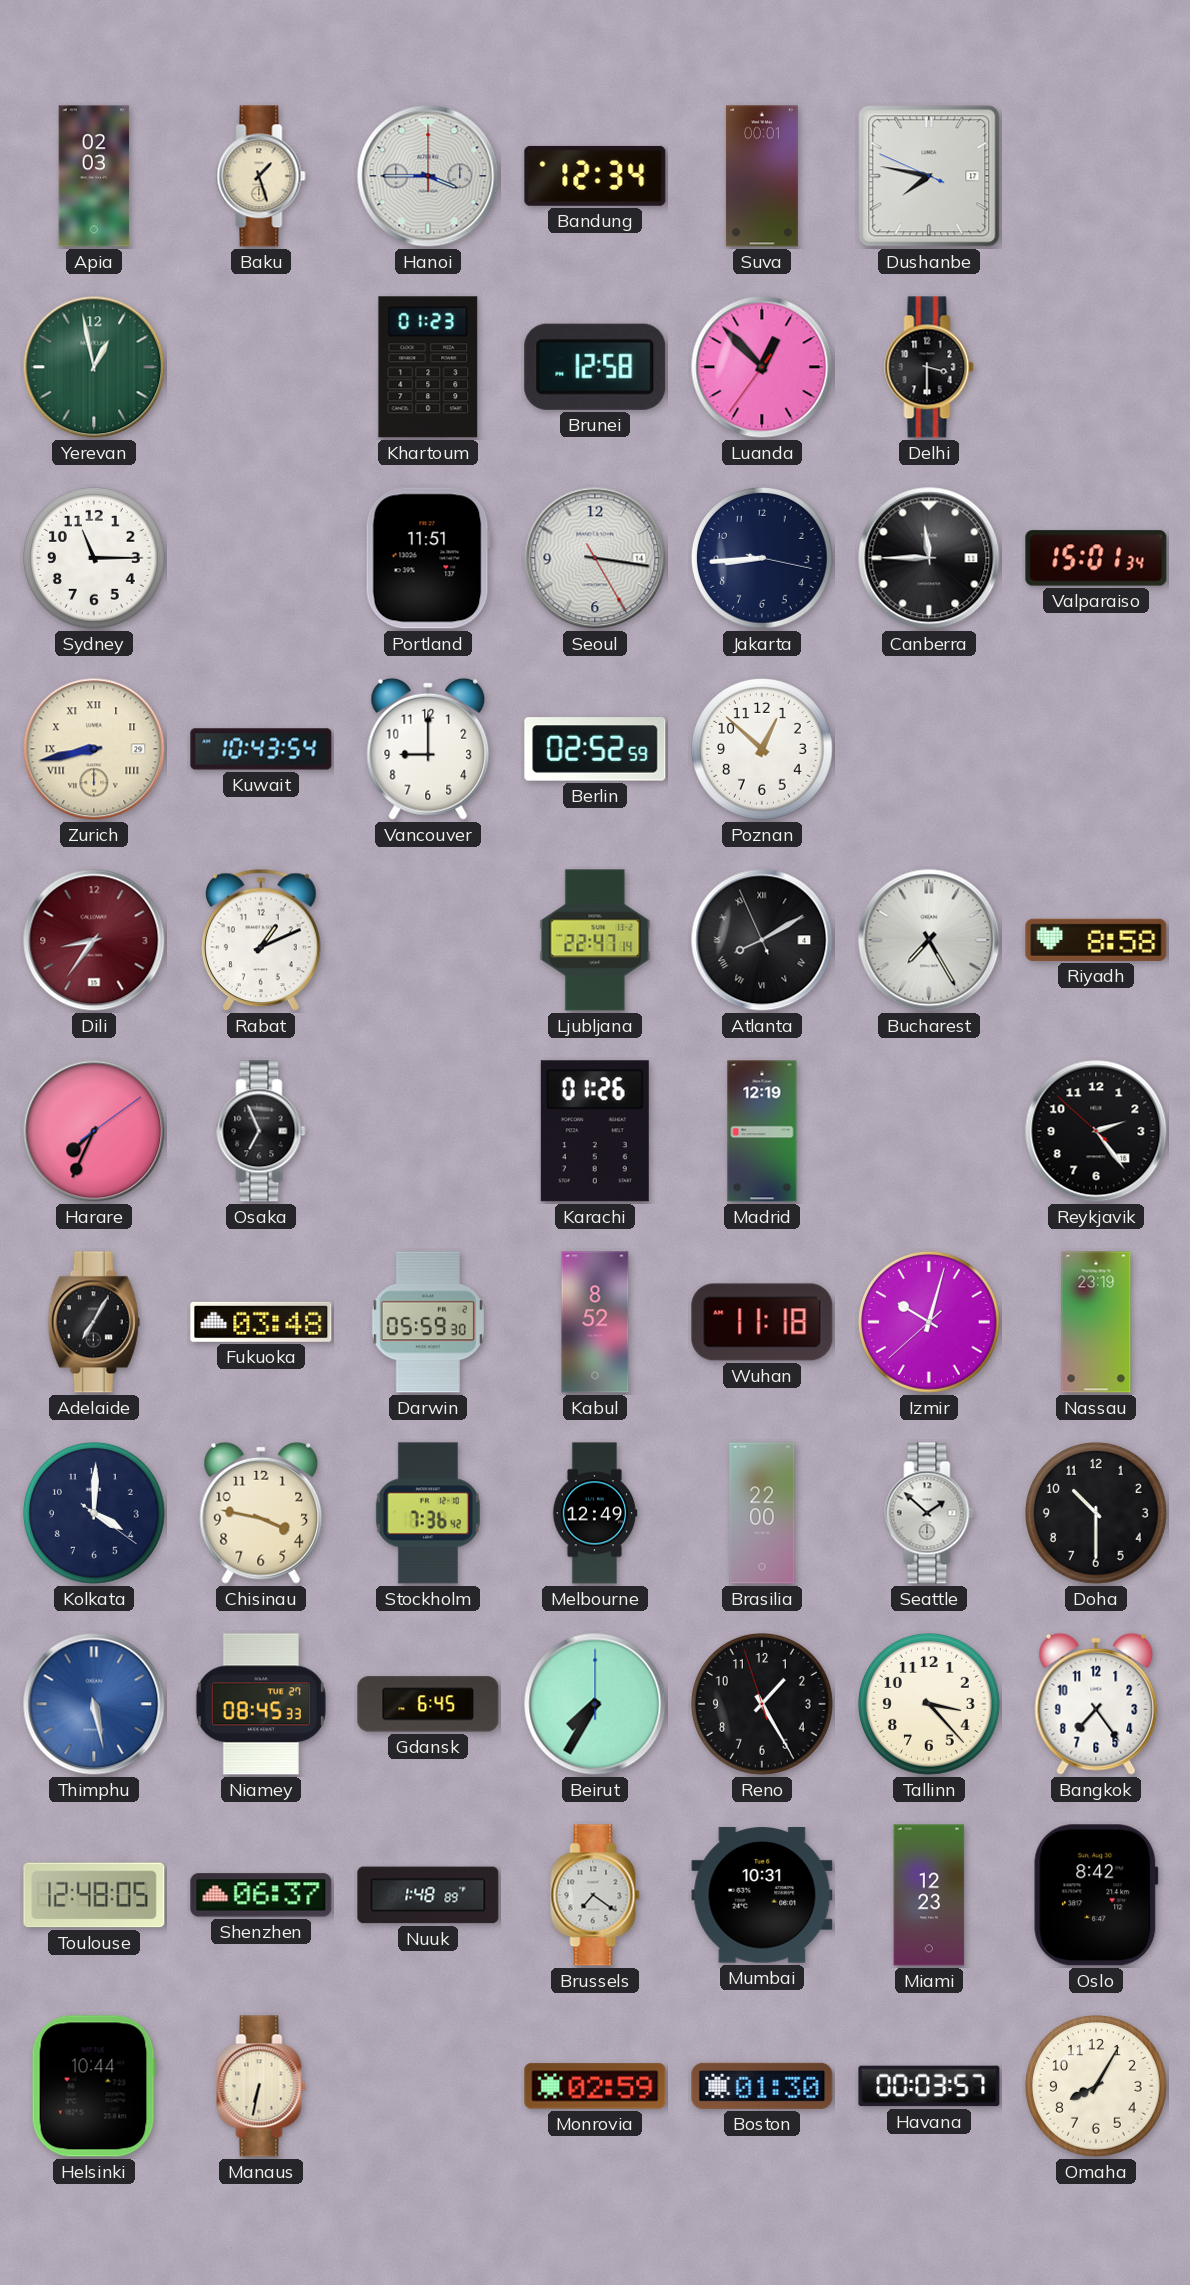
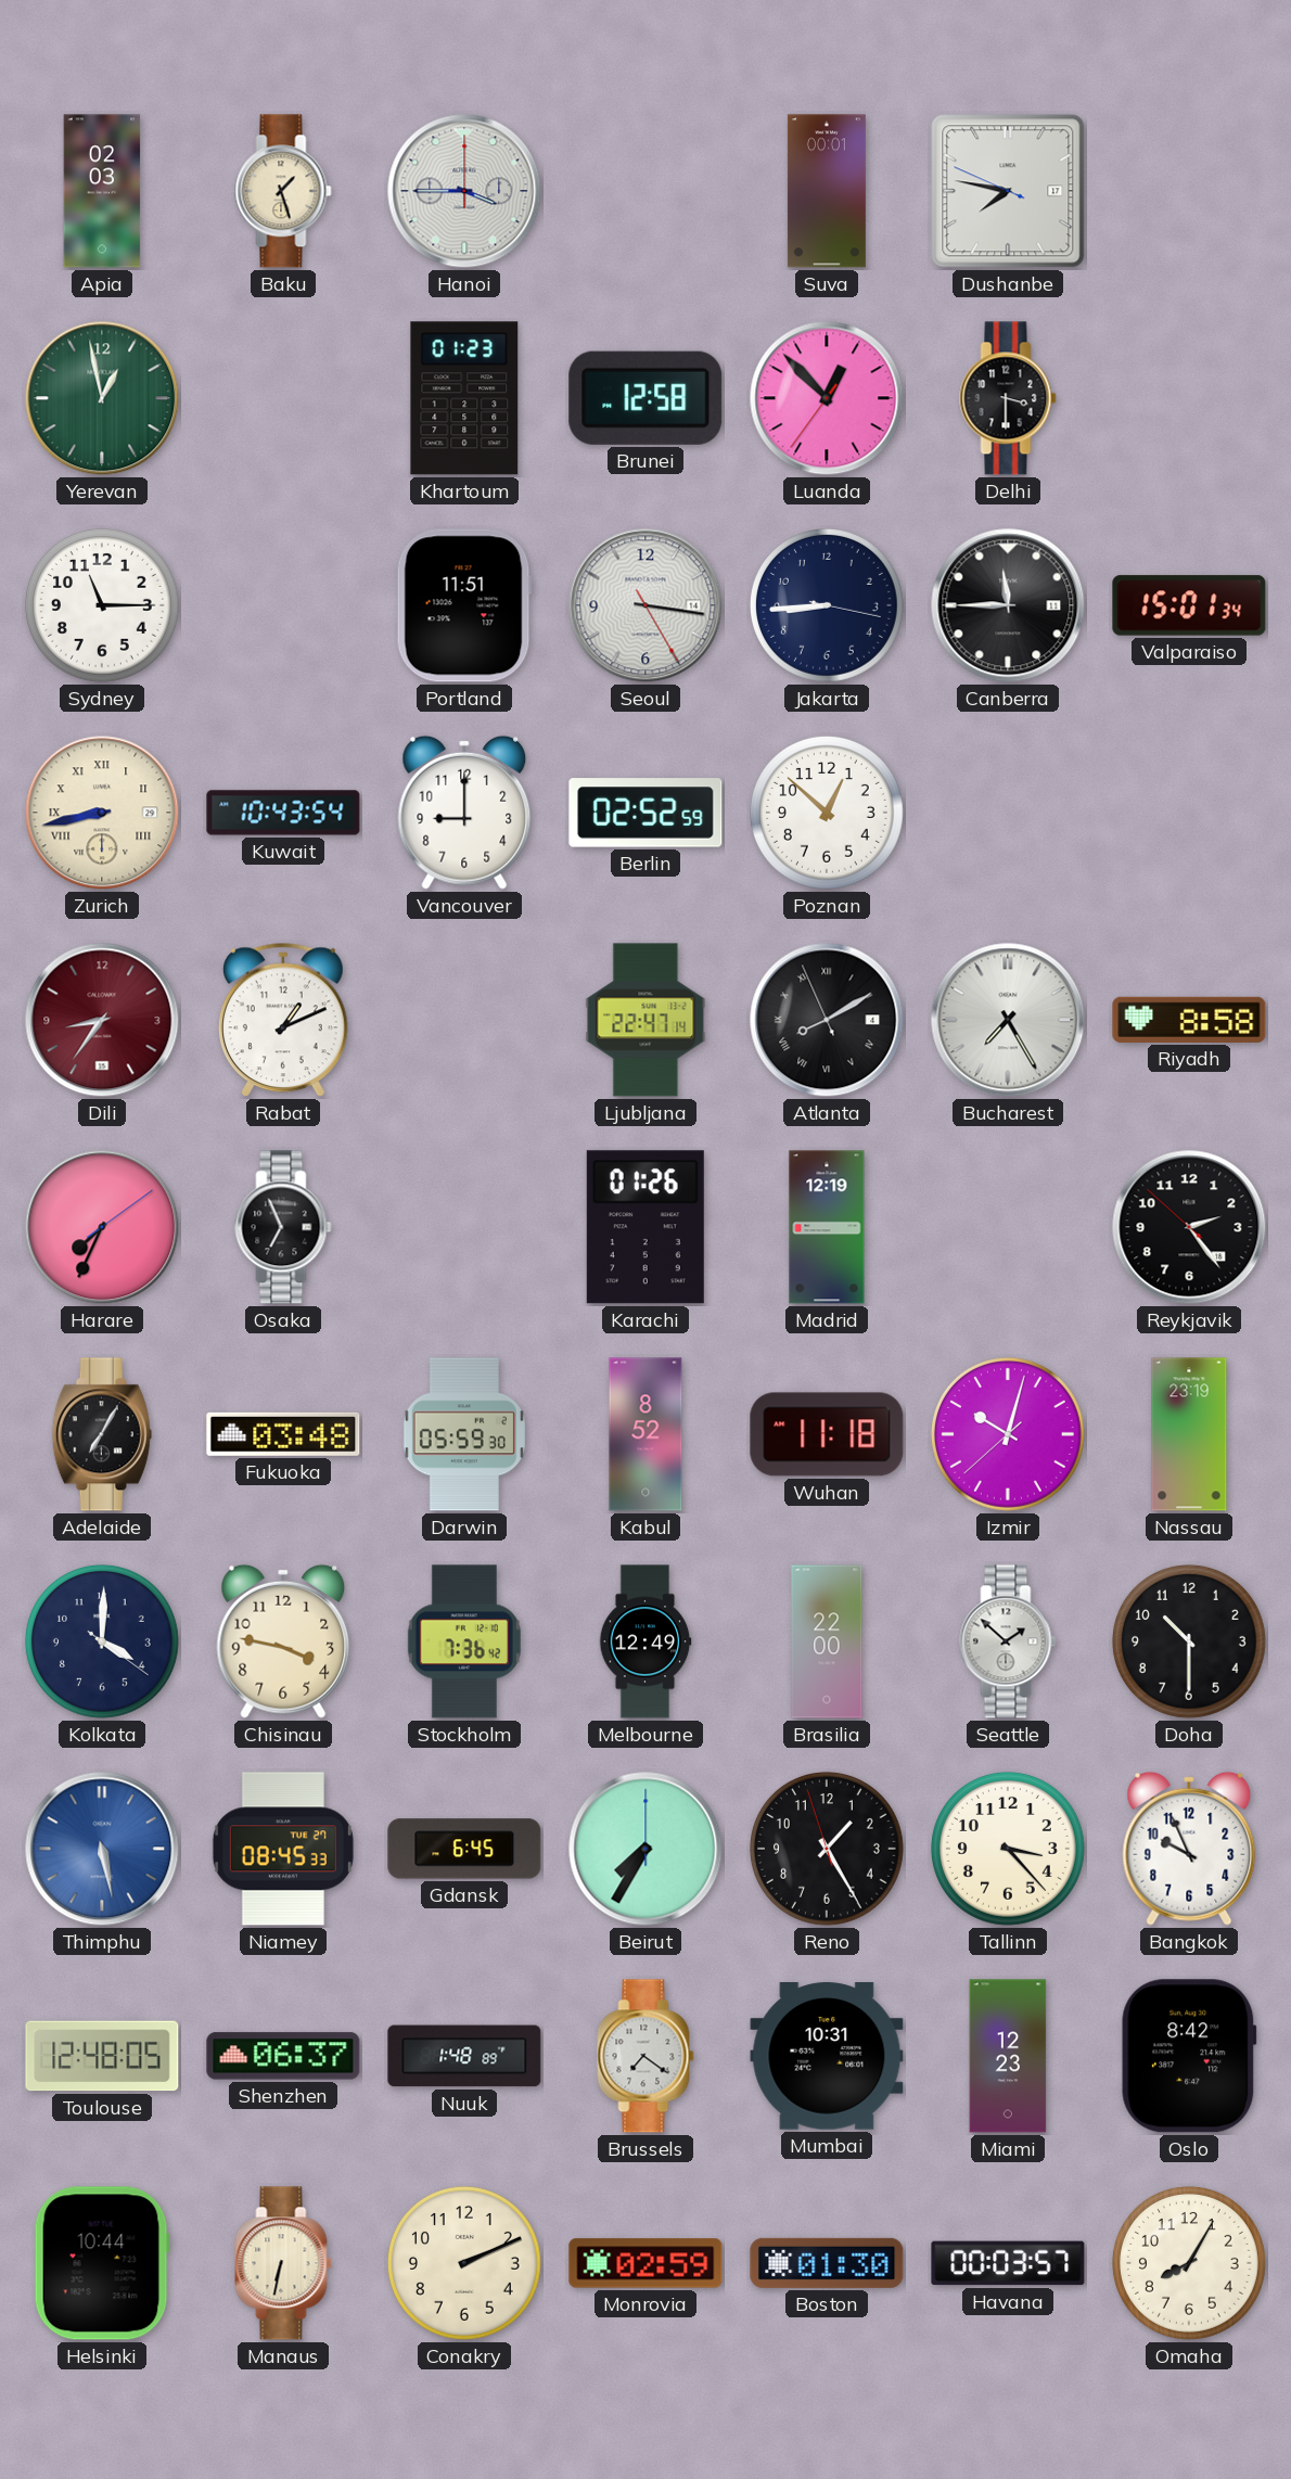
Bandung: 12:34 -> none
Bangkok: 7:24 -> 9:56
Conakry: none -> 2:11
